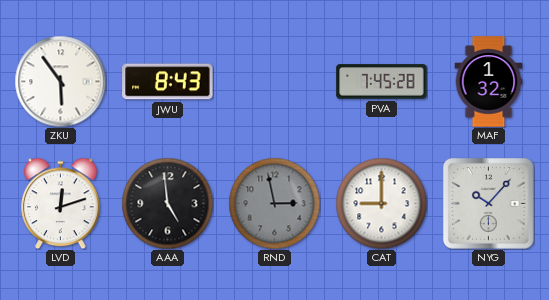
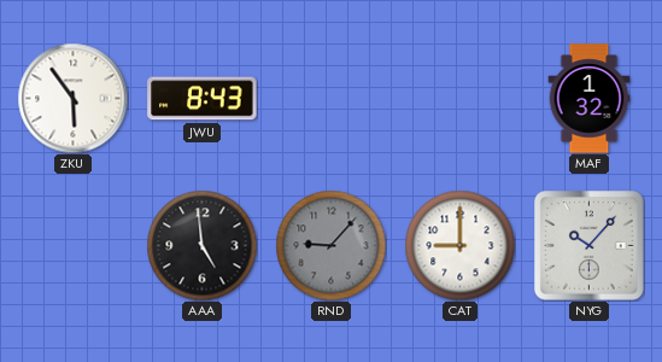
PVA: 7:45 -> none
LVD: 12:12 -> none
RND: 2:58 -> 9:07
